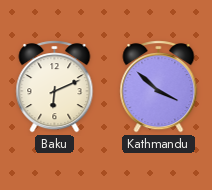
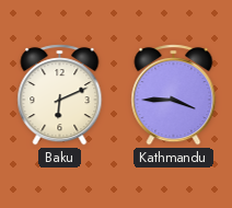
Kathmandu: 3:52 -> 3:45
